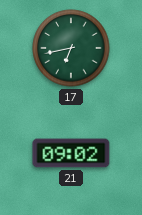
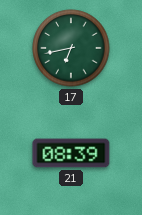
21: 09:02 -> 08:39
